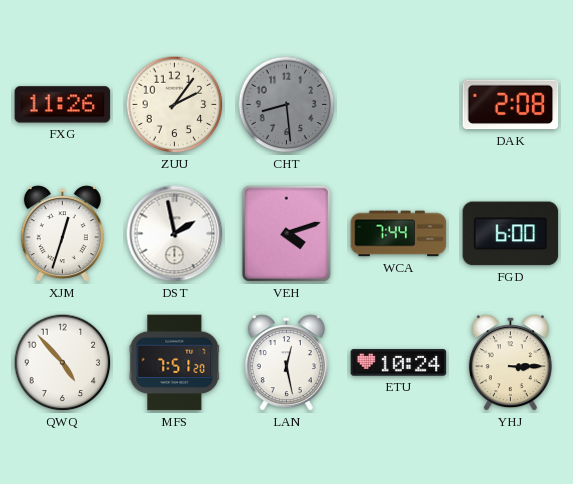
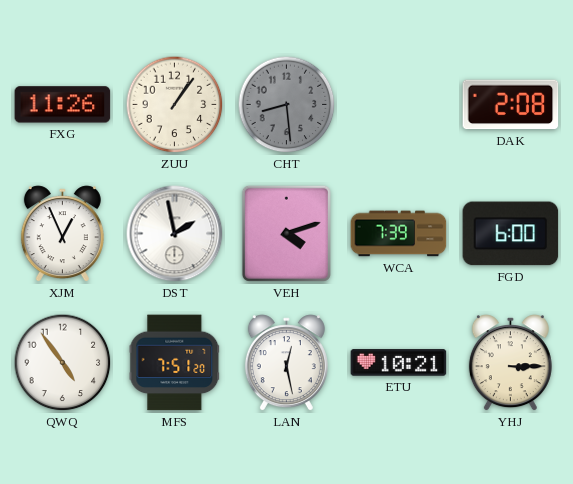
ZUU: 2:06 -> 1:06
XJM: 12:33 -> 12:56
WCA: 7:44 -> 7:39
QWQ: 4:53 -> 4:54
ETU: 10:24 -> 10:21
